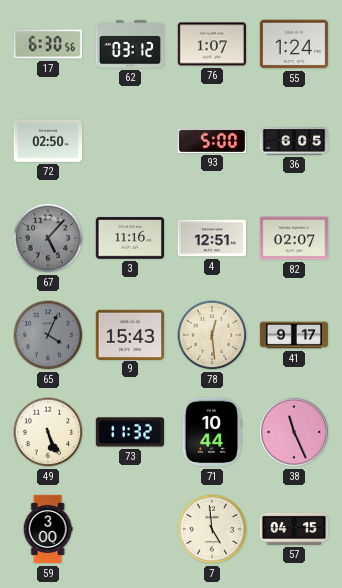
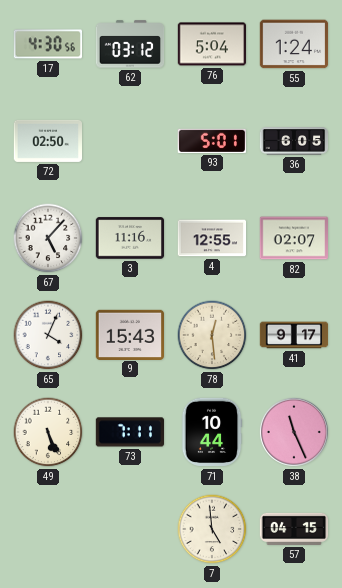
17: 6:30 -> 4:30
76: 1:07 -> 5:04
93: 5:00 -> 5:01
67 dial: grey -> white
4: 12:51 -> 12:55
65 dial: grey -> white
73: 11:32 -> 7:11
59: 3:00 -> none
